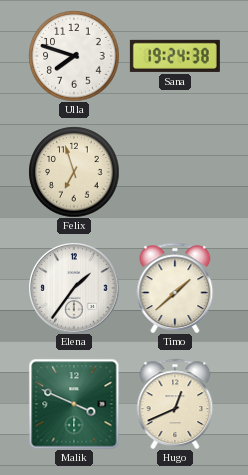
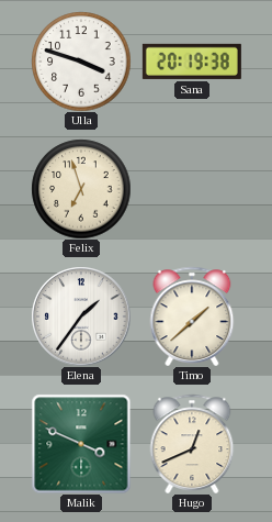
Ulla: 7:48 -> 3:48
Sana: 19:24 -> 20:19
